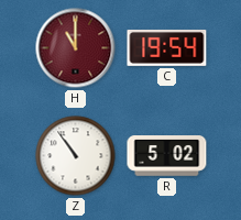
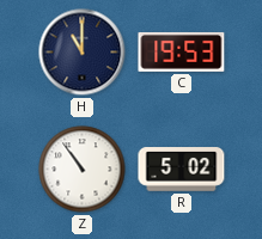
H dial: burgundy -> navy
C: 19:54 -> 19:53
